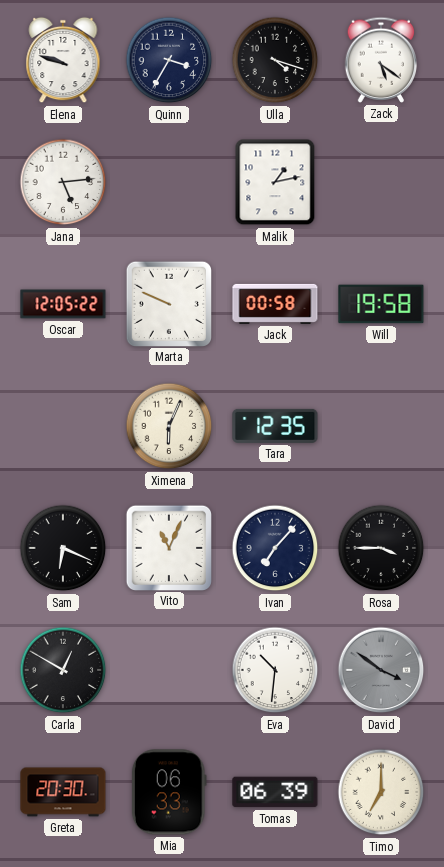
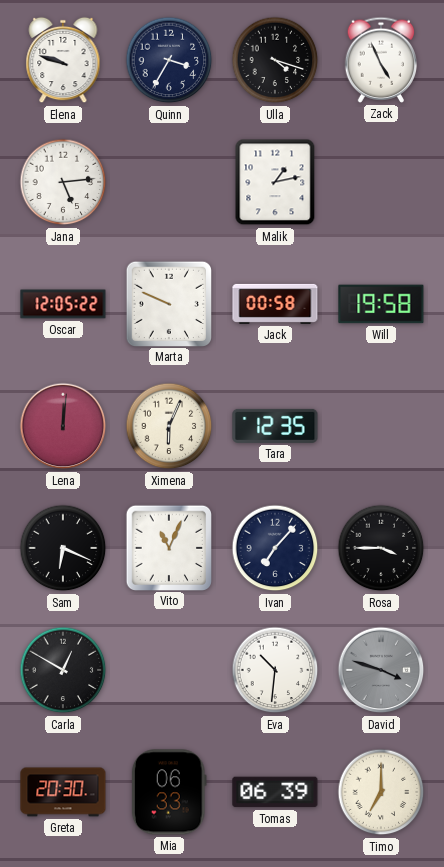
Zack: 5:21 -> 4:56
Lena: none -> 12:01
David: 3:51 -> 3:48
